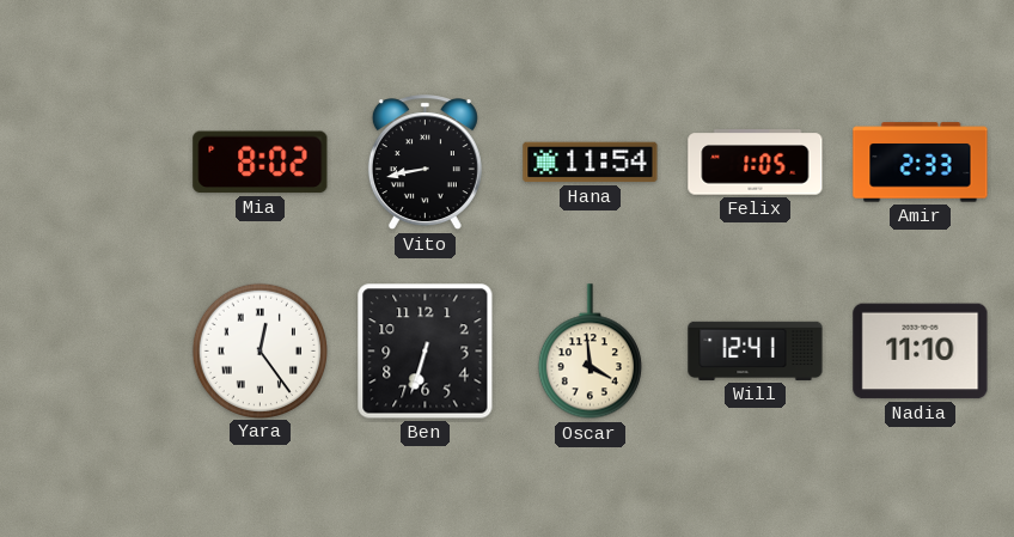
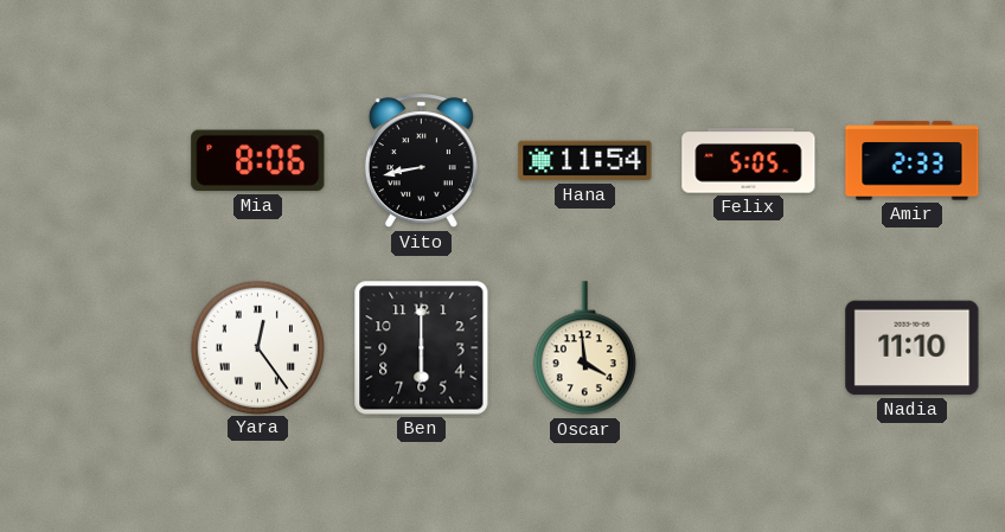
Mia: 8:02 -> 8:06
Felix: 1:05 -> 5:05
Ben: 6:33 -> 6:00
Will: 12:41 -> none
